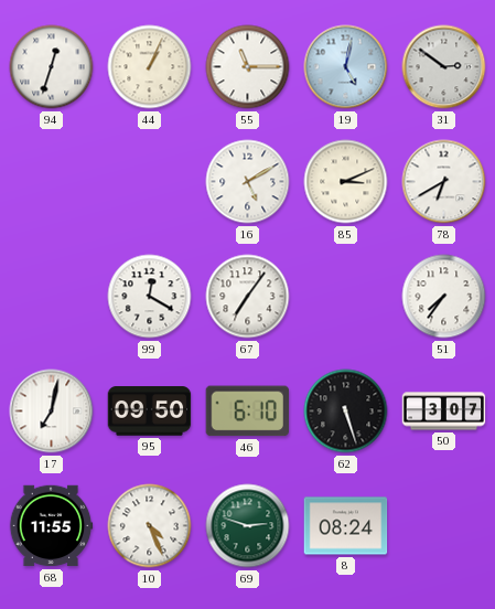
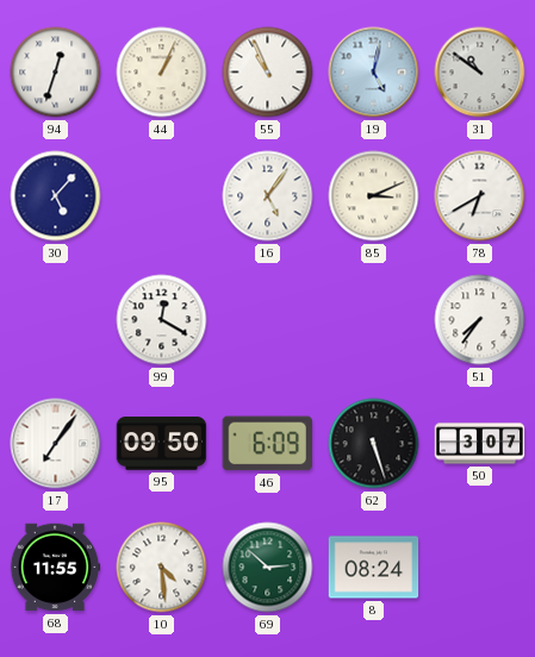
55: 11:15 -> 10:56
31: 2:51 -> 10:51
30: none -> 5:07
16: 5:10 -> 5:06
67: 7:06 -> none
17: 7:02 -> 7:06
46: 6:10 -> 6:09
10: 4:26 -> 4:29
69: 2:48 -> 2:52
